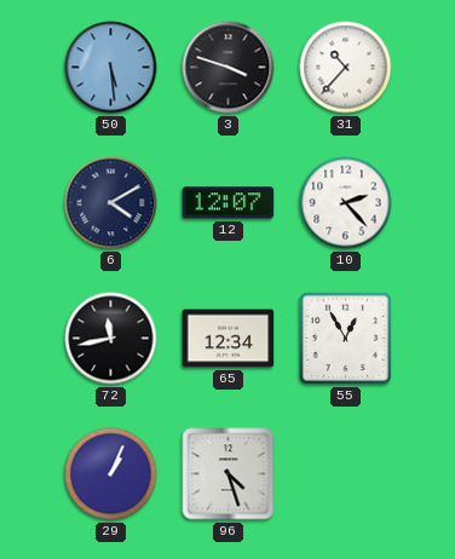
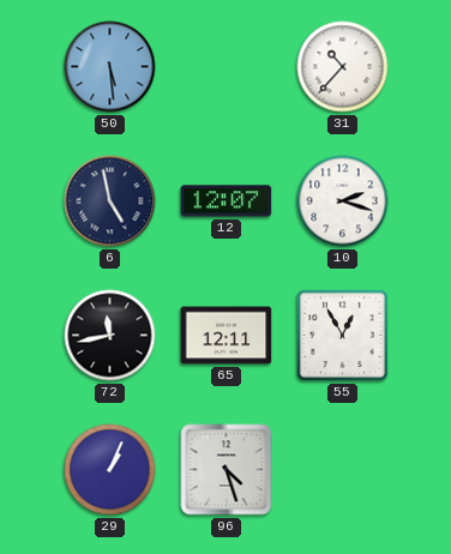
3: 3:48 -> none
6: 4:10 -> 4:58
10: 2:23 -> 2:18
65: 12:34 -> 12:11
